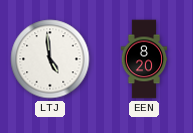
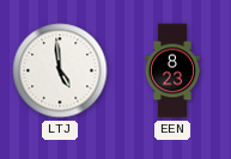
EEN: 8:20 -> 8:23
